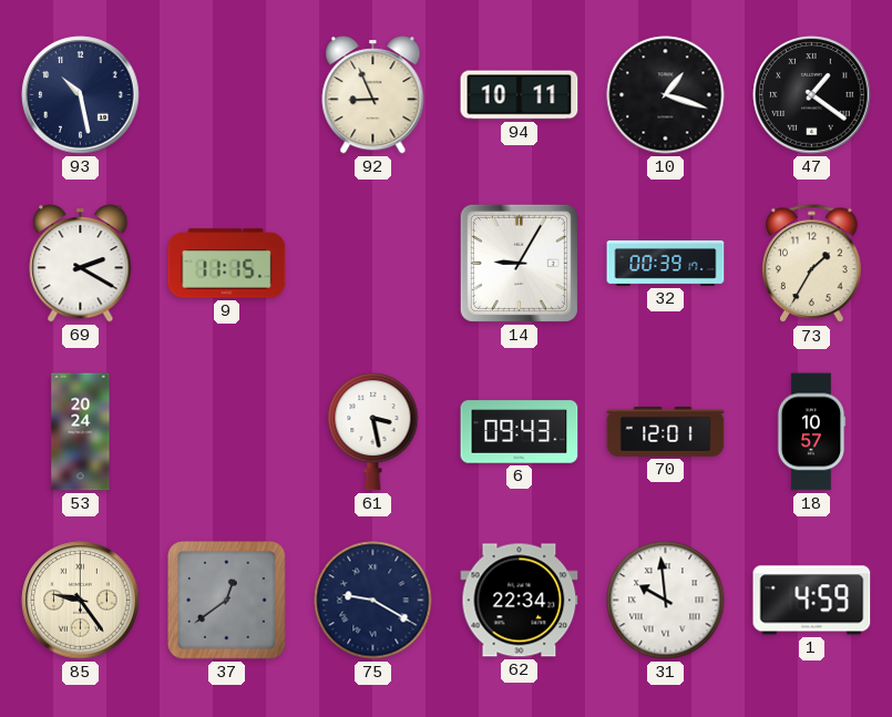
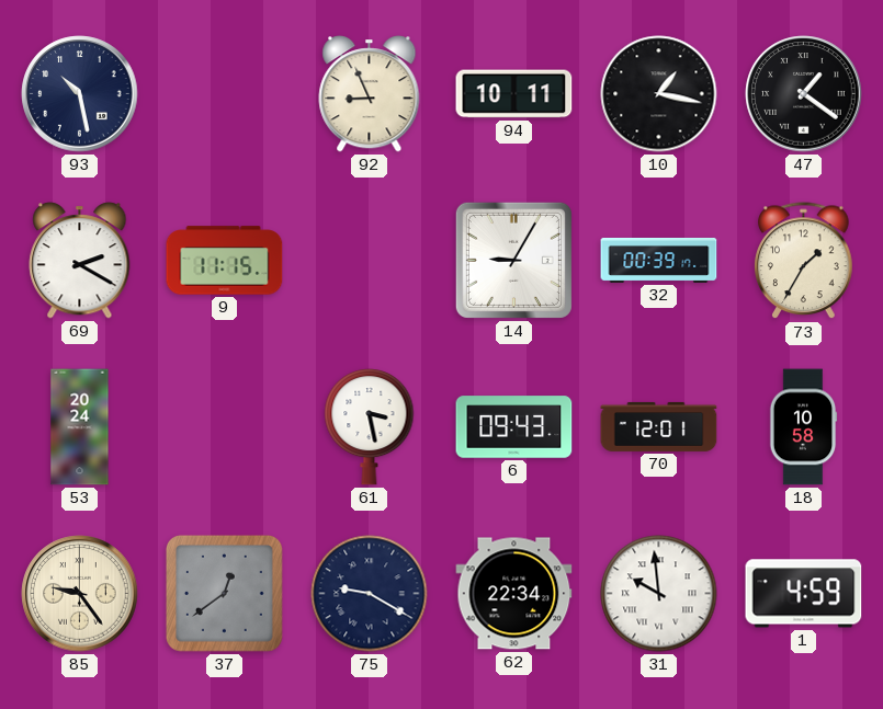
10: 1:18 -> 1:17
18: 10:57 -> 10:58
